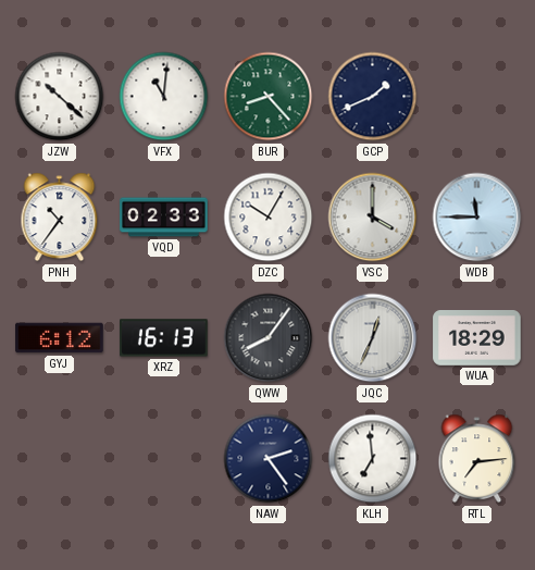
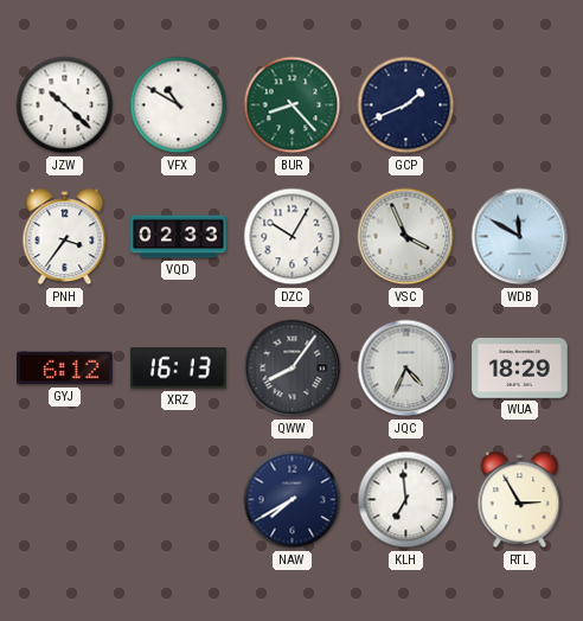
VFX: 11:01 -> 10:50
PNH: 10:36 -> 3:36
VSC: 4:00 -> 3:56
WDB: 11:45 -> 11:50
JQC: 12:34 -> 4:34
NAW: 2:24 -> 7:40
RTL: 7:14 -> 2:55
